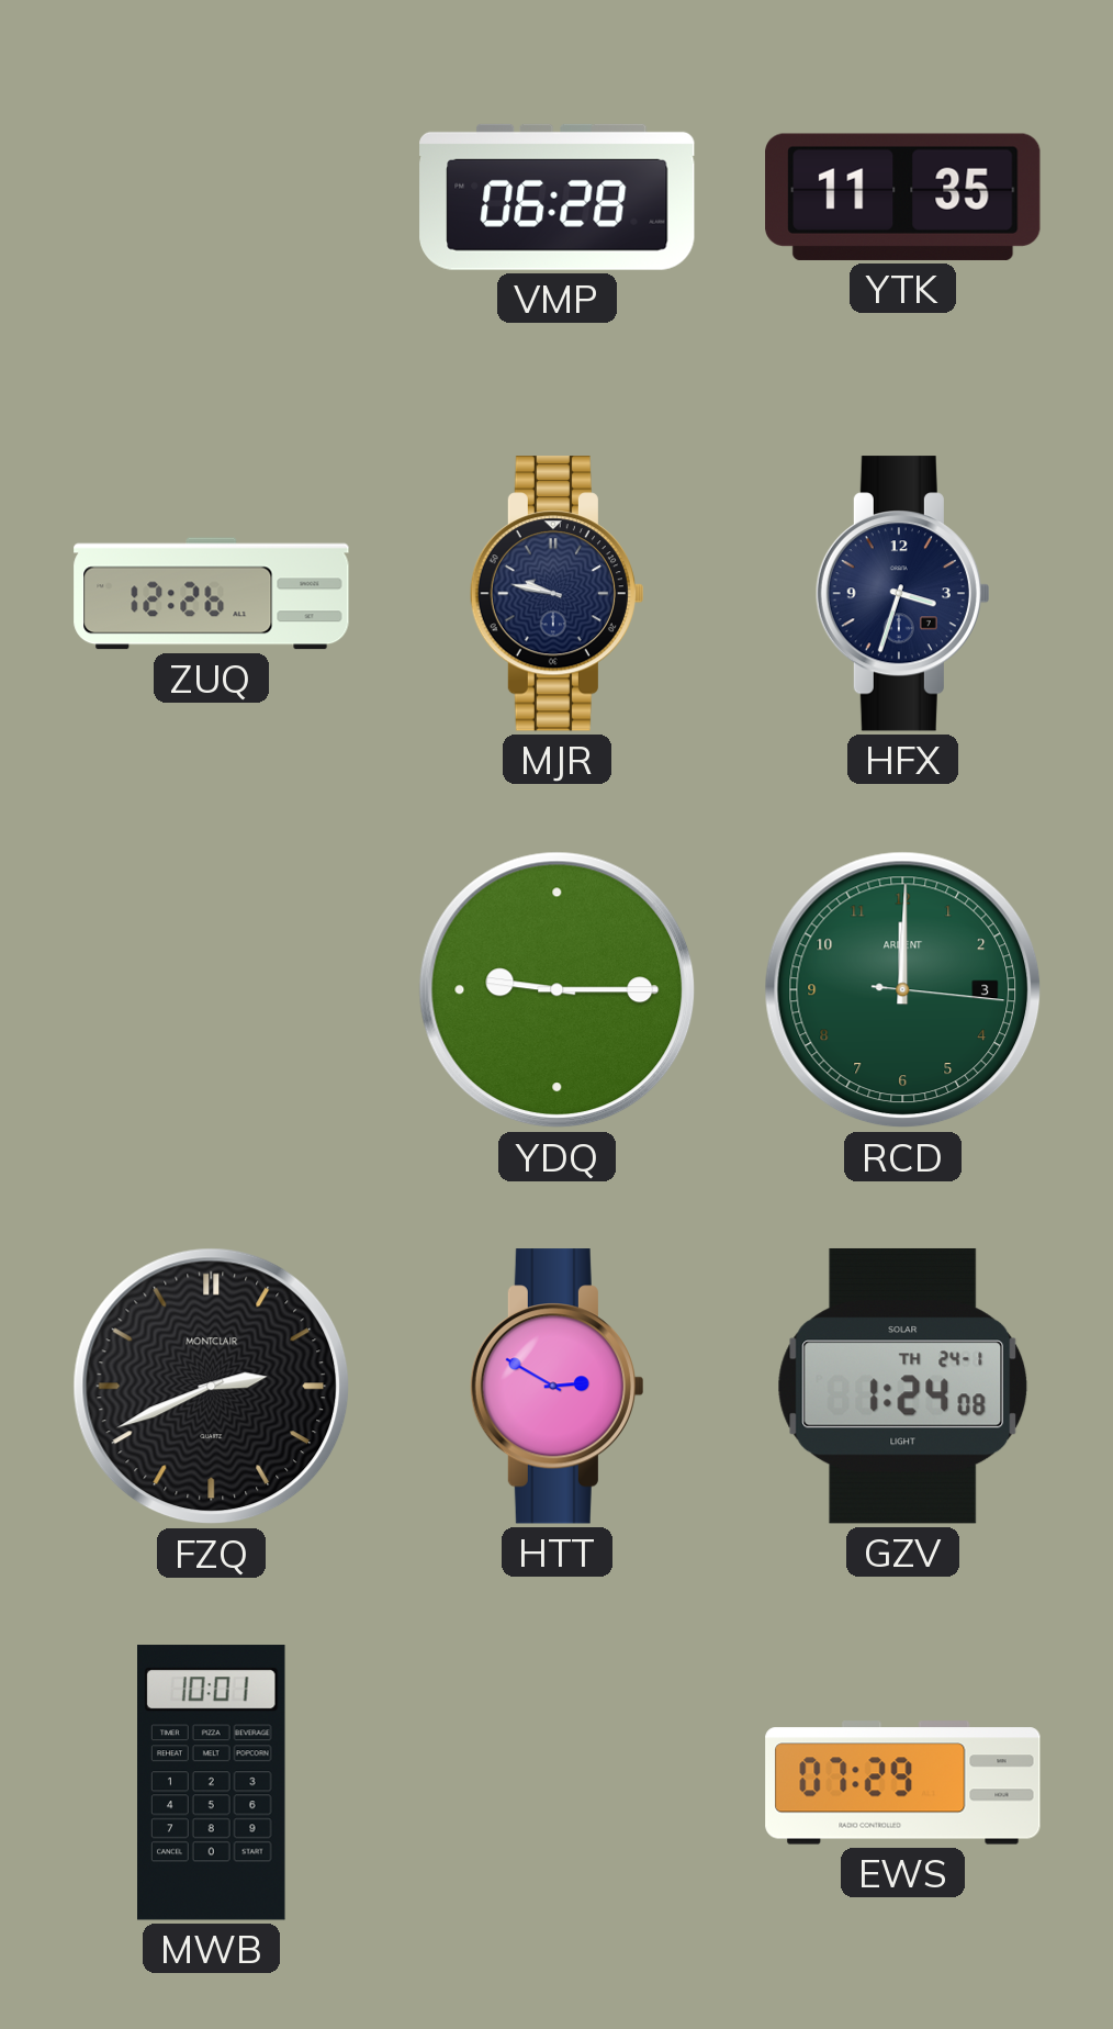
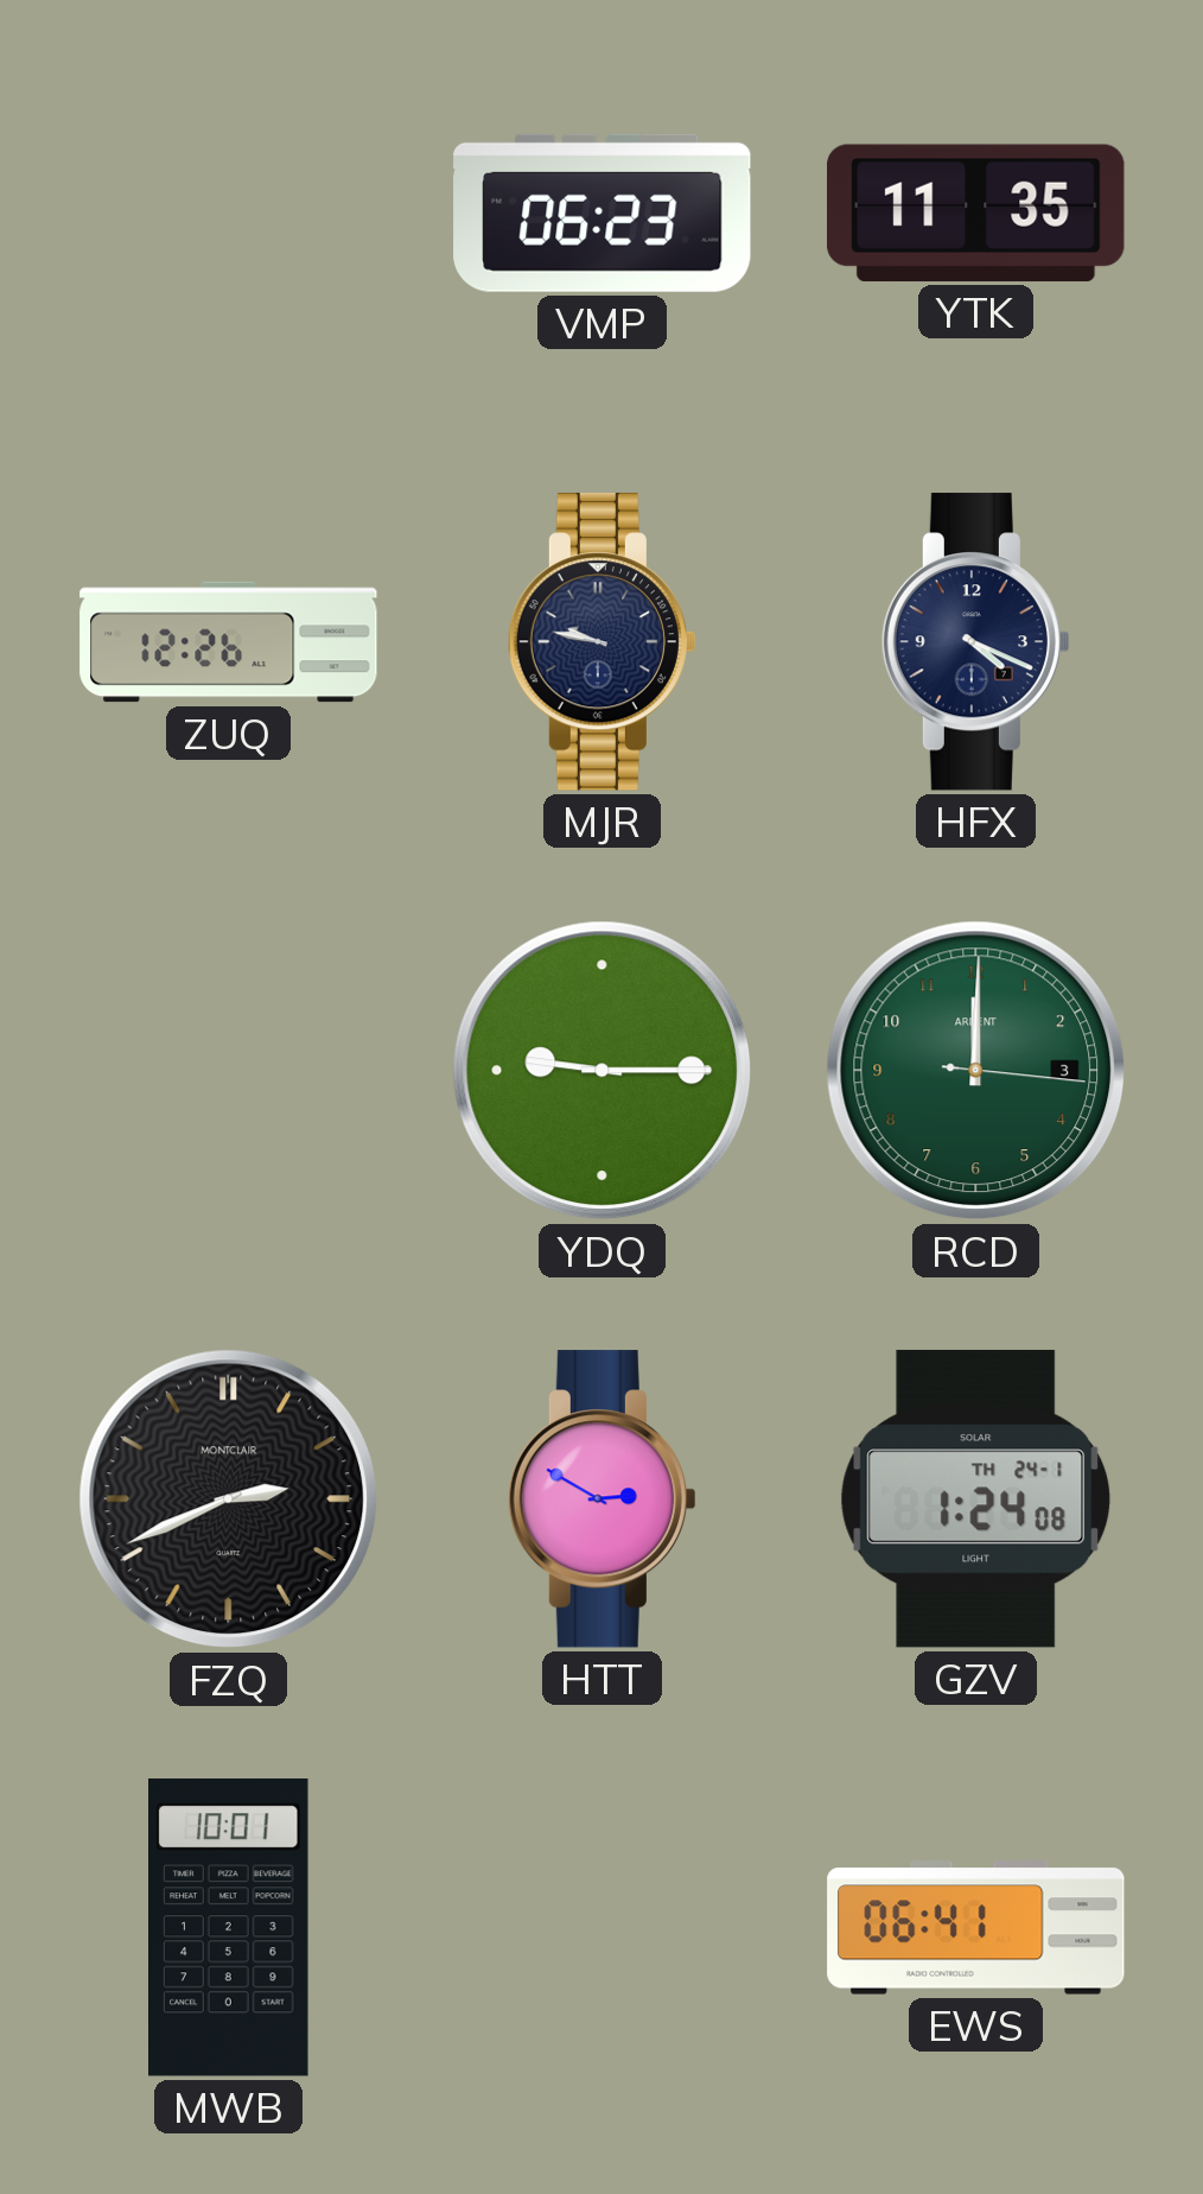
VMP: 06:28 -> 06:23
HFX: 3:33 -> 4:19
EWS: 07:29 -> 06:41
